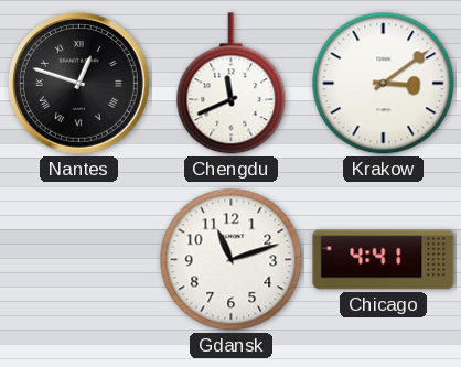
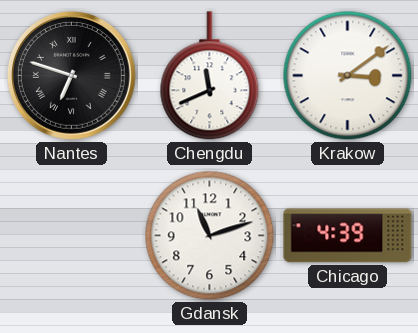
Nantes: 12:48 -> 6:48
Chicago: 4:41 -> 4:39
